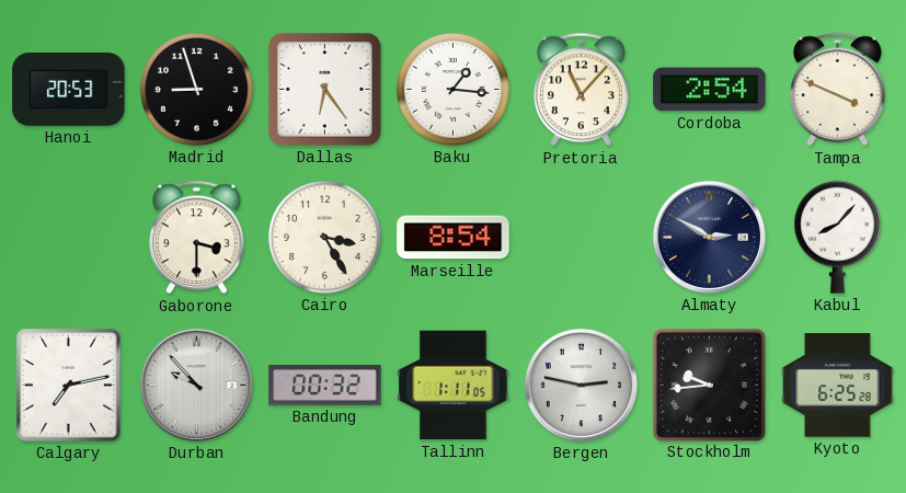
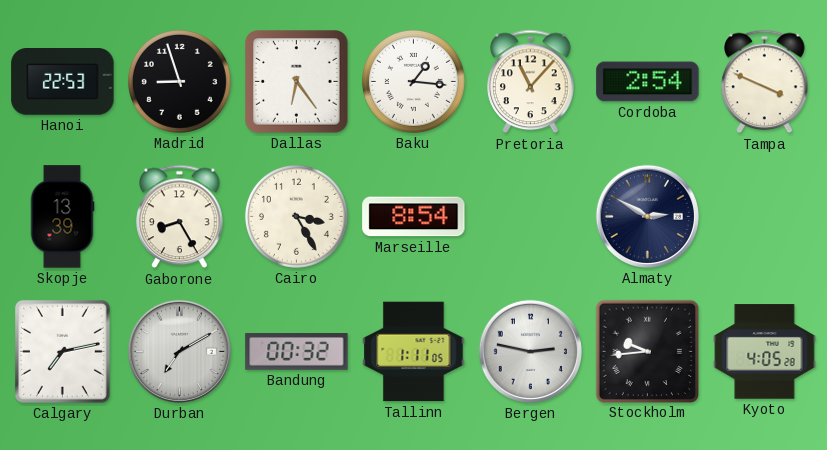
Hanoi: 20:53 -> 22:53
Skopje: none -> 13:39
Gaborone: 3:30 -> 8:25
Kabul: 8:07 -> none
Durban: 9:53 -> 7:10
Kyoto: 6:25 -> 4:05
